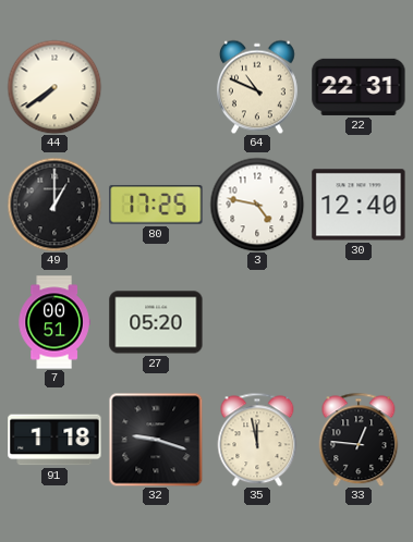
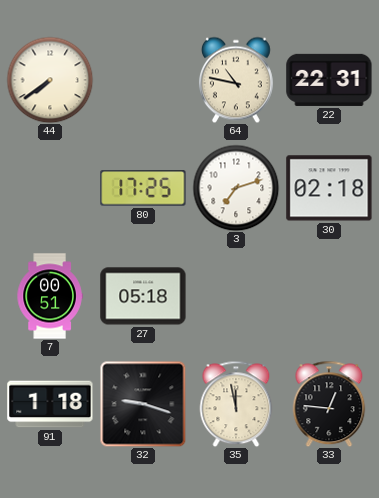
64: 10:49 -> 10:47
49: 1:00 -> none
3: 4:47 -> 7:12
30: 12:40 -> 02:18
27: 05:20 -> 05:18
